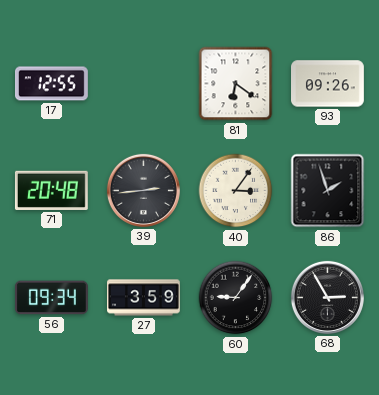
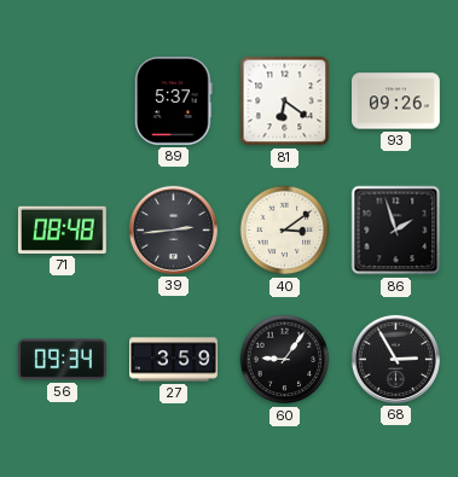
17: 12:55 -> none
89: none -> 5:37
71: 20:48 -> 08:48
40: 3:06 -> 3:09
